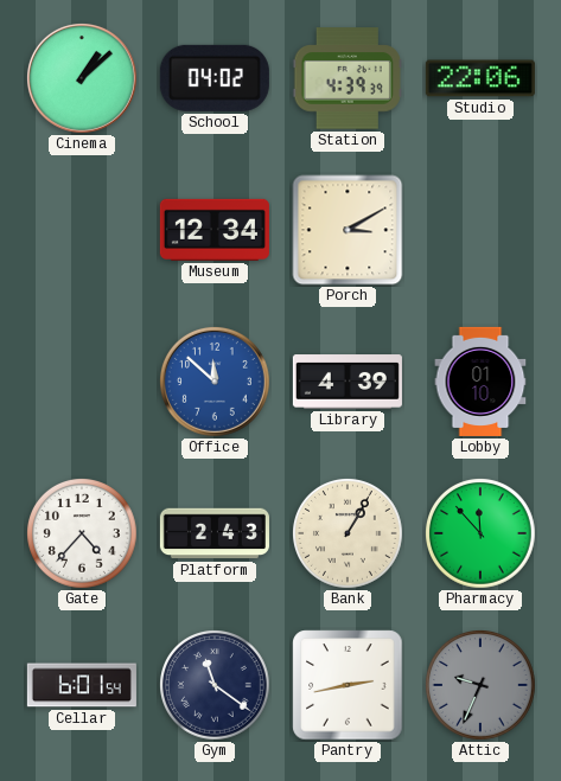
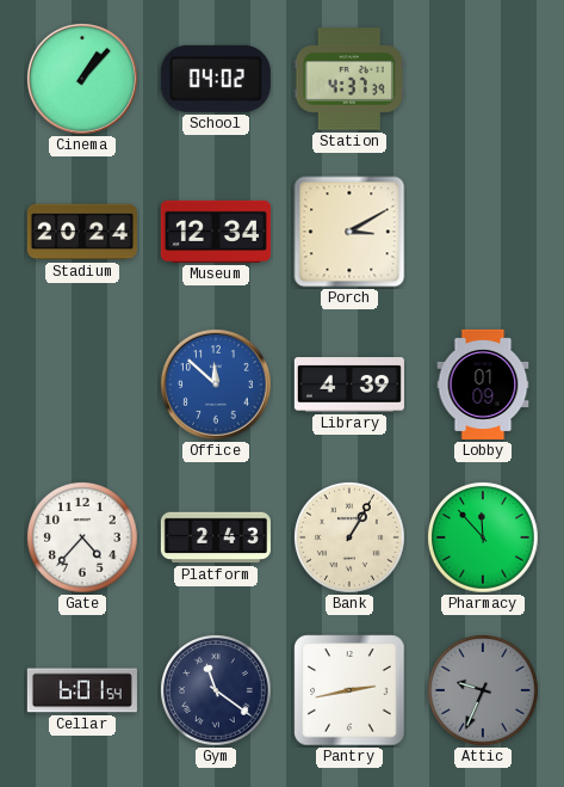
Cinema: 1:08 -> 1:07
Station: 4:39 -> 4:37
Studio: 22:06 -> none
Stadium: none -> 20:24
Lobby: 01:10 -> 01:09
